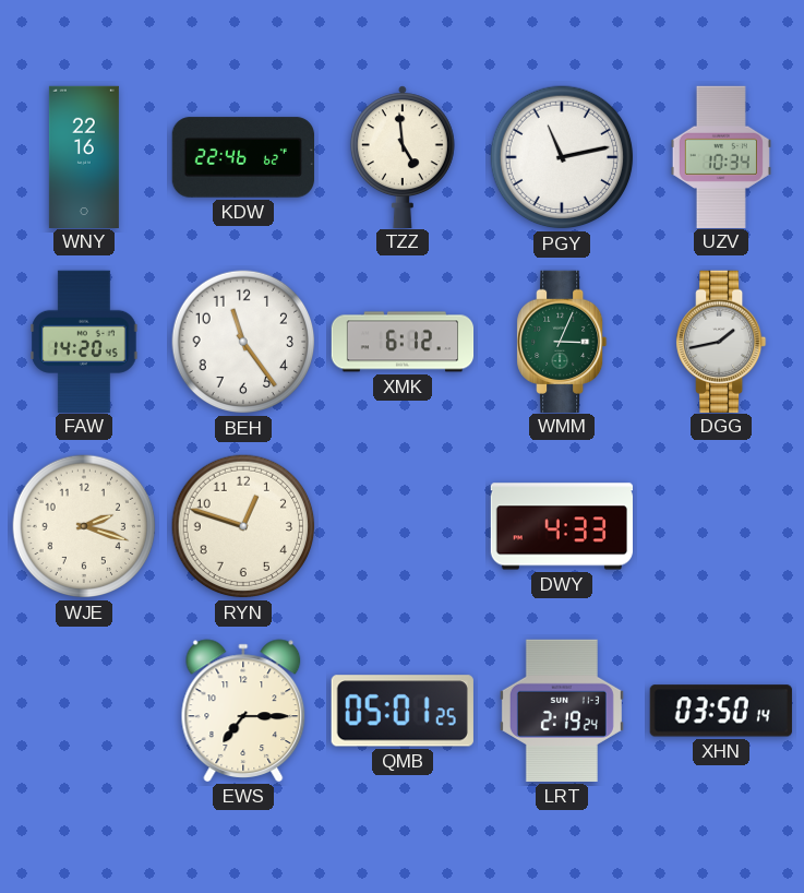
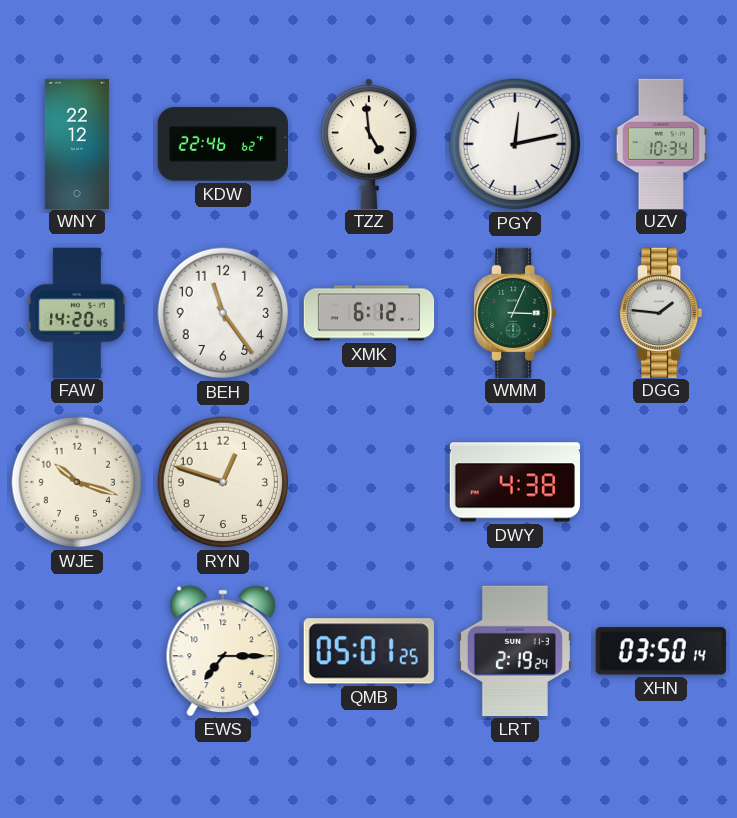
WNY: 22:16 -> 22:12
PGY: 11:13 -> 12:13
DGG: 1:43 -> 1:46
WJE: 2:18 -> 10:18
DWY: 4:33 -> 4:38
